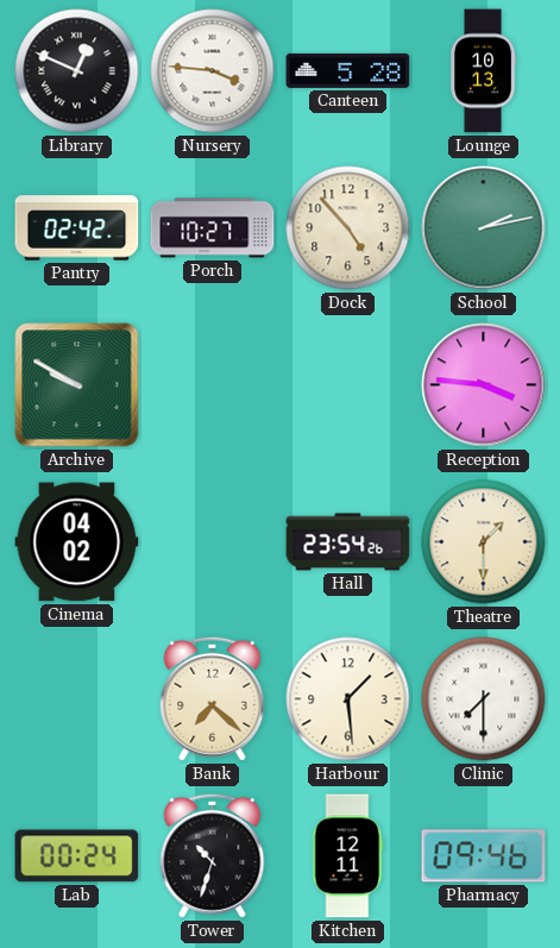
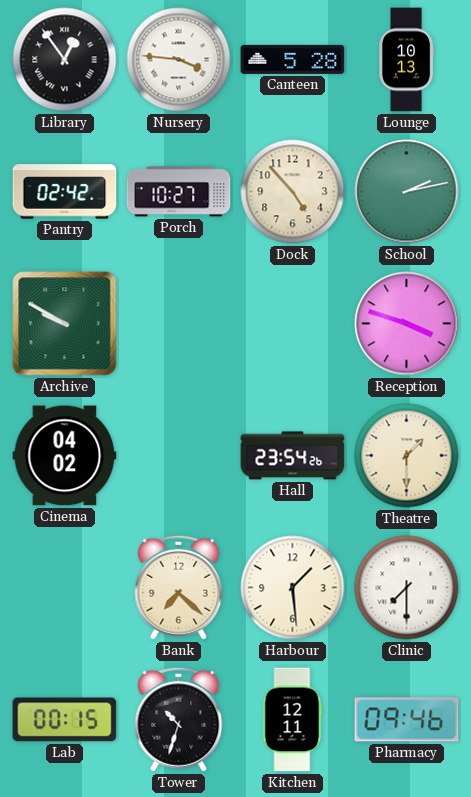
Library: 12:49 -> 12:54
Reception: 3:46 -> 3:48
Lab: 00:24 -> 00:15
